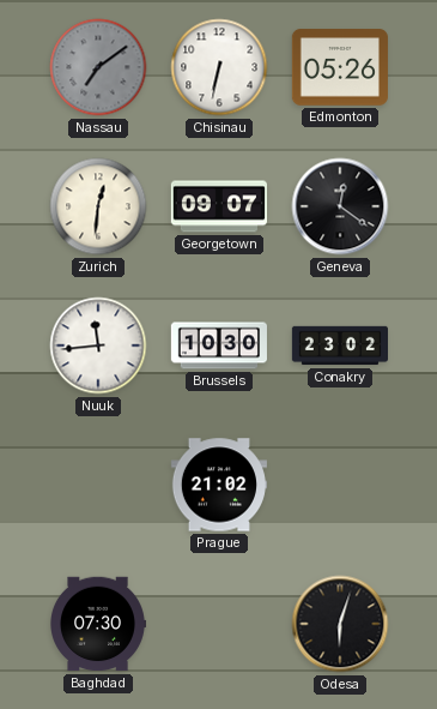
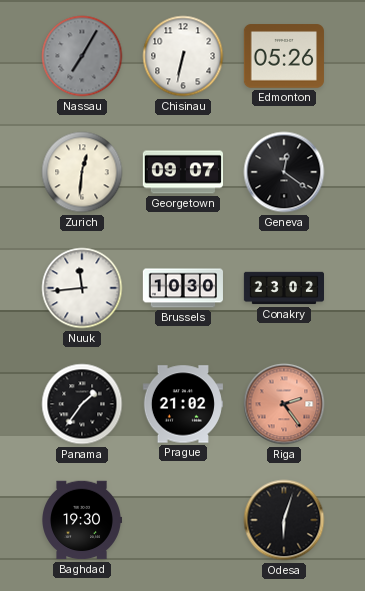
Nassau: 7:09 -> 7:05
Panama: none -> 1:36
Riga: none -> 2:24
Baghdad: 07:30 -> 19:30
